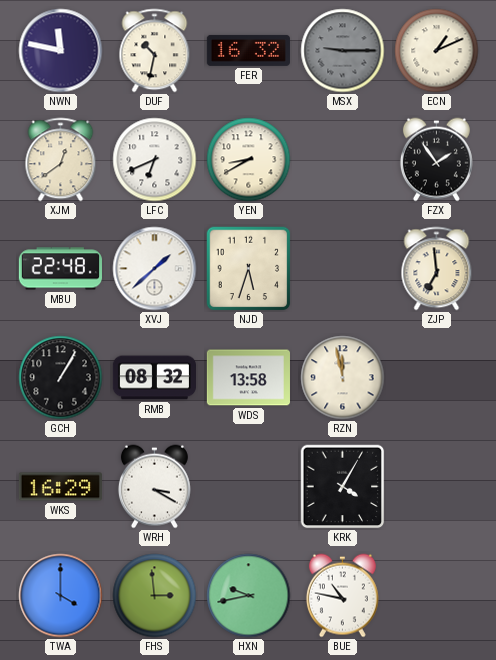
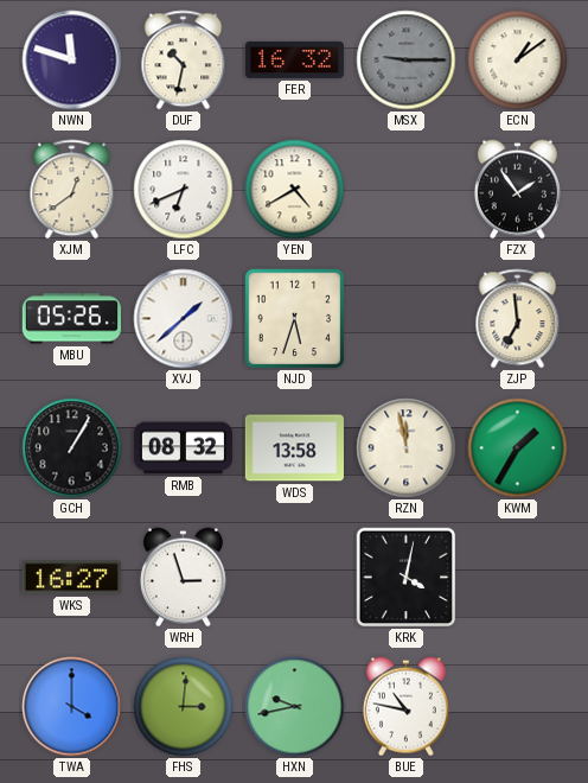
NWN: 11:47 -> 11:48
ECN: 1:11 -> 1:09
YEN: 8:40 -> 4:40
MBU: 22:48 -> 05:26
KWM: none -> 1:35
WKS: 16:29 -> 16:27
WRH: 3:20 -> 2:57
KRK: 4:05 -> 4:02
FHS: 2:59 -> 3:01
